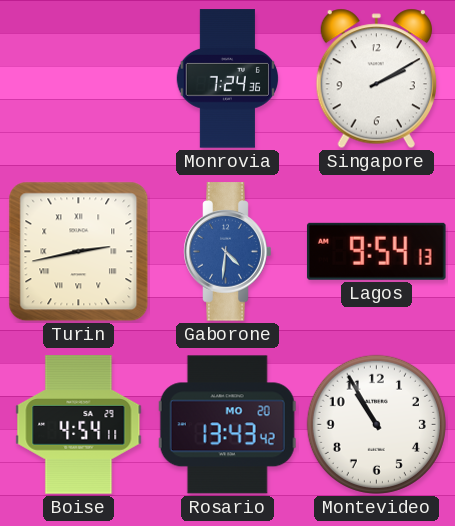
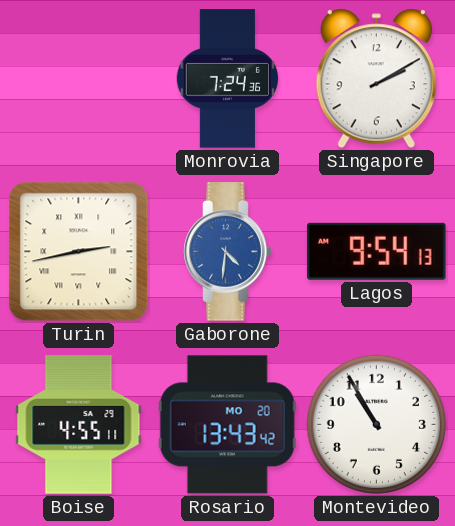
Boise: 4:54 -> 4:55
